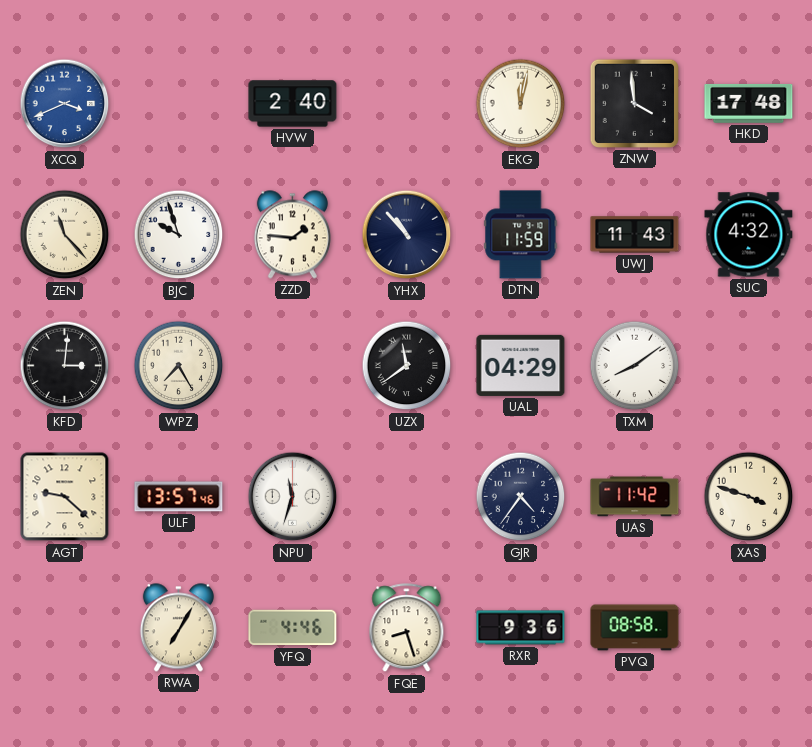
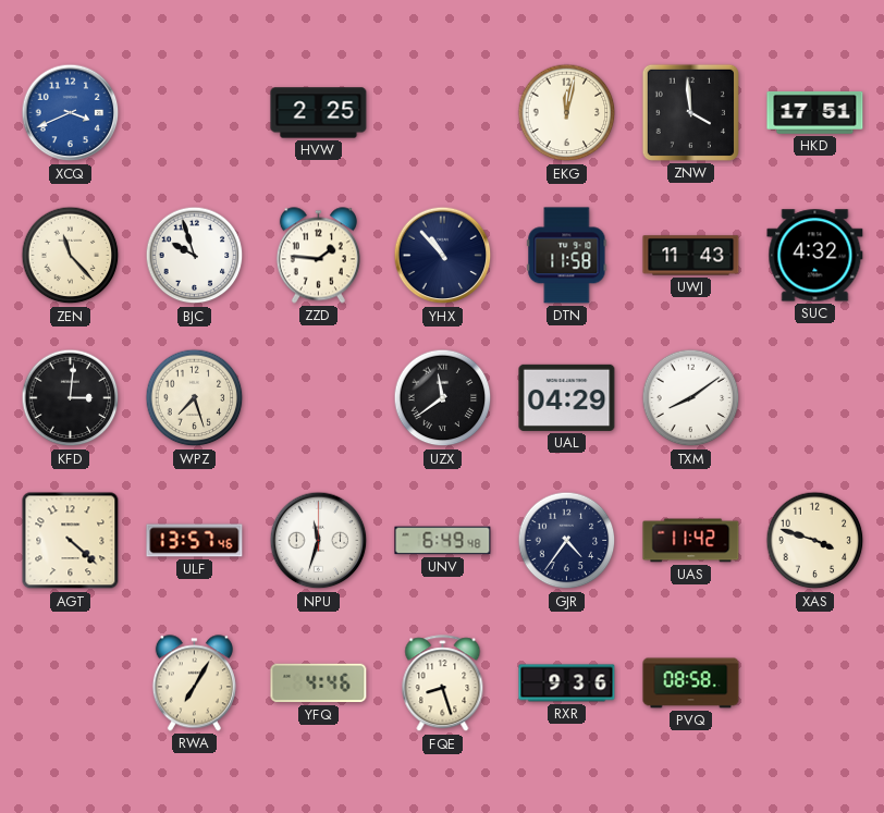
HVW: 2:40 -> 2:25
HKD: 17:48 -> 17:51
DTN: 11:59 -> 11:58
WPZ: 7:25 -> 7:27
AGT: 9:22 -> 4:22
UNV: none -> 6:49
